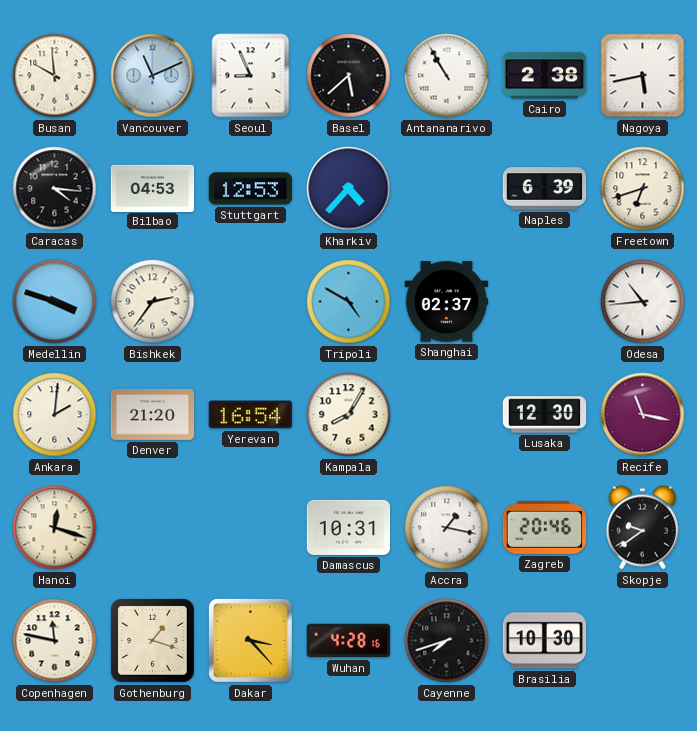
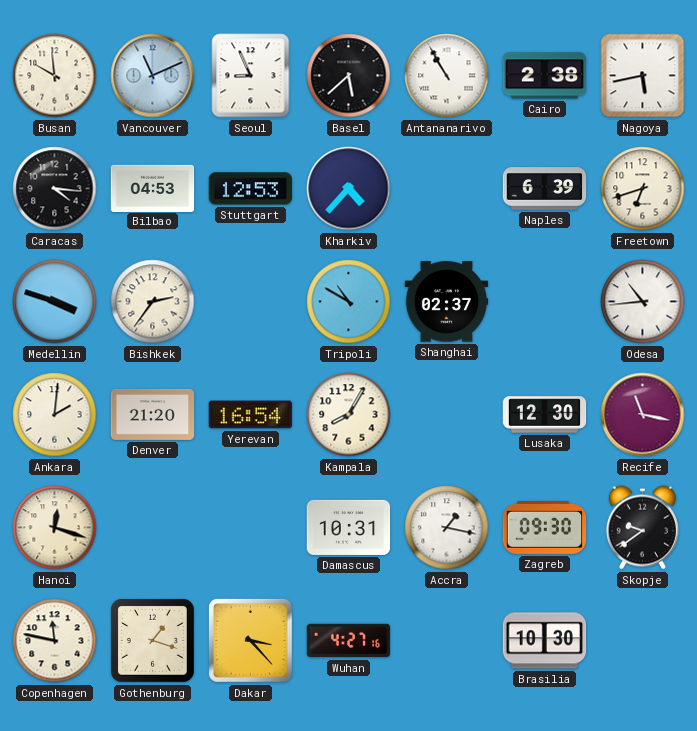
Tripoli: 4:50 -> 10:50
Zagreb: 20:46 -> 09:30
Wuhan: 4:28 -> 4:27
Cayenne: 7:42 -> none
